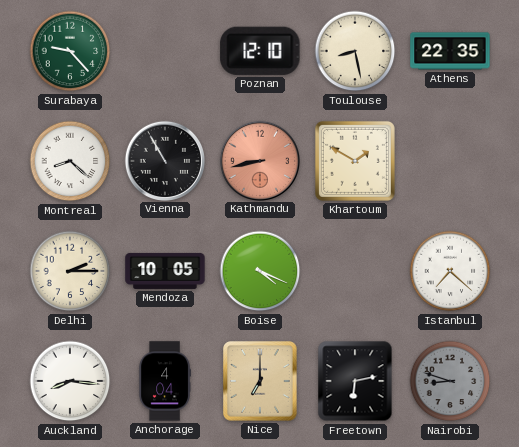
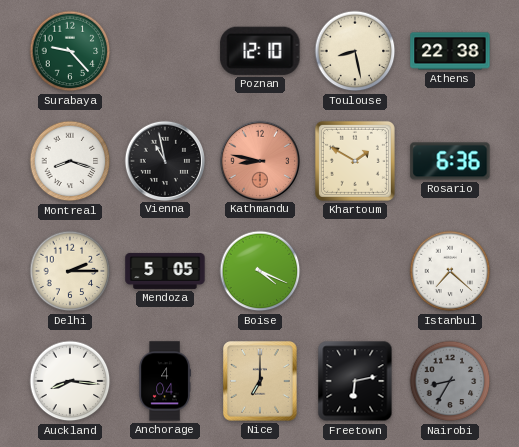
Athens: 22:35 -> 22:38
Montreal: 8:22 -> 8:18
Vienna: 10:55 -> 10:58
Kathmandu: 8:43 -> 8:47
Rosario: none -> 6:36
Mendoza: 10:05 -> 5:05
Nairobi: 8:48 -> 8:35
